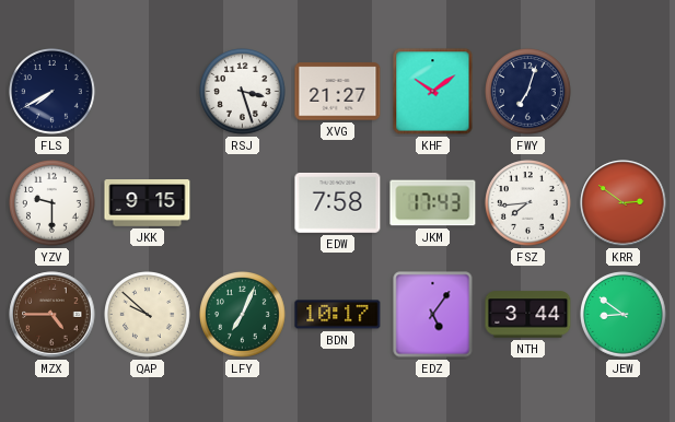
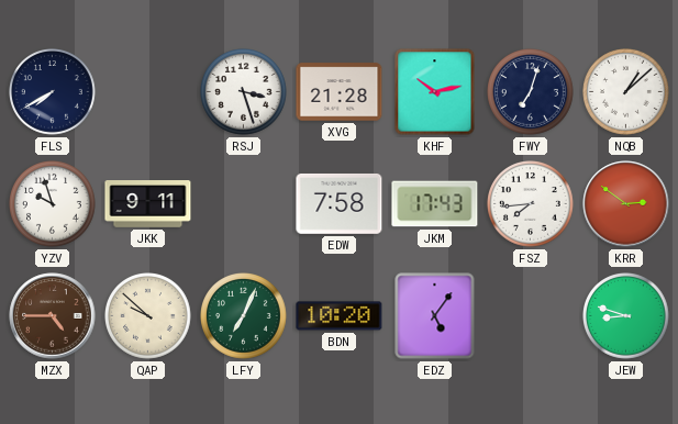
XVG: 21:27 -> 21:28
KHF: 10:09 -> 10:13
NQB: none -> 1:08
YZV: 9:30 -> 9:57
JKK: 9:15 -> 9:11
BDN: 10:17 -> 10:20
NTH: 3:44 -> none
JEW: 8:51 -> 8:48
